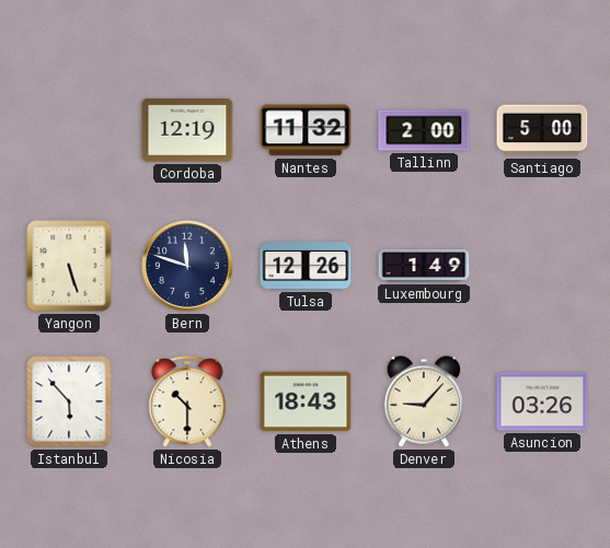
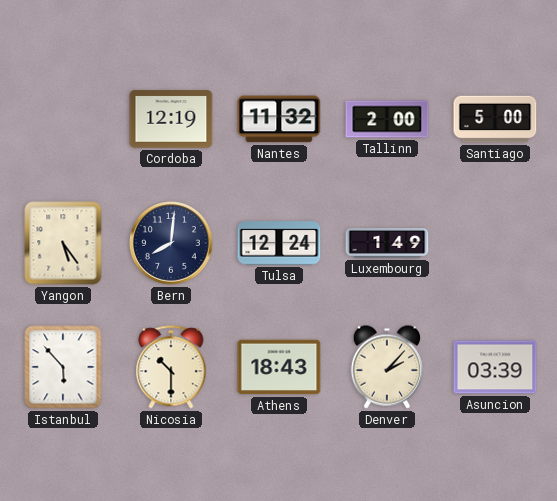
Yangon: 5:27 -> 5:24
Bern: 11:48 -> 8:01
Tulsa: 12:26 -> 12:24
Denver: 9:07 -> 2:07
Asuncion: 03:26 -> 03:39
